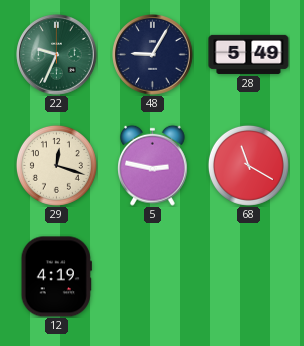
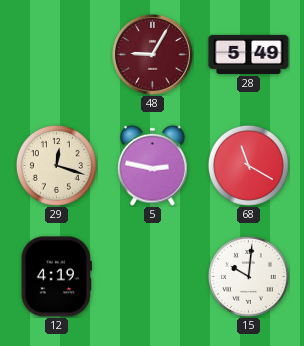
22: 9:34 -> none
48 dial: navy -> burgundy
15: none -> 10:01
